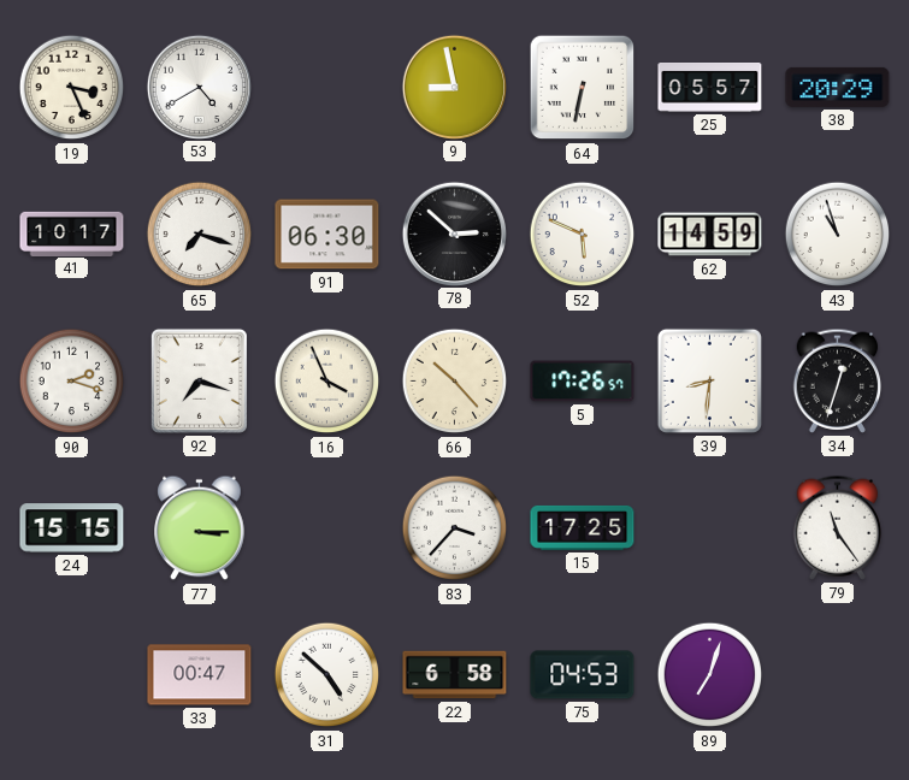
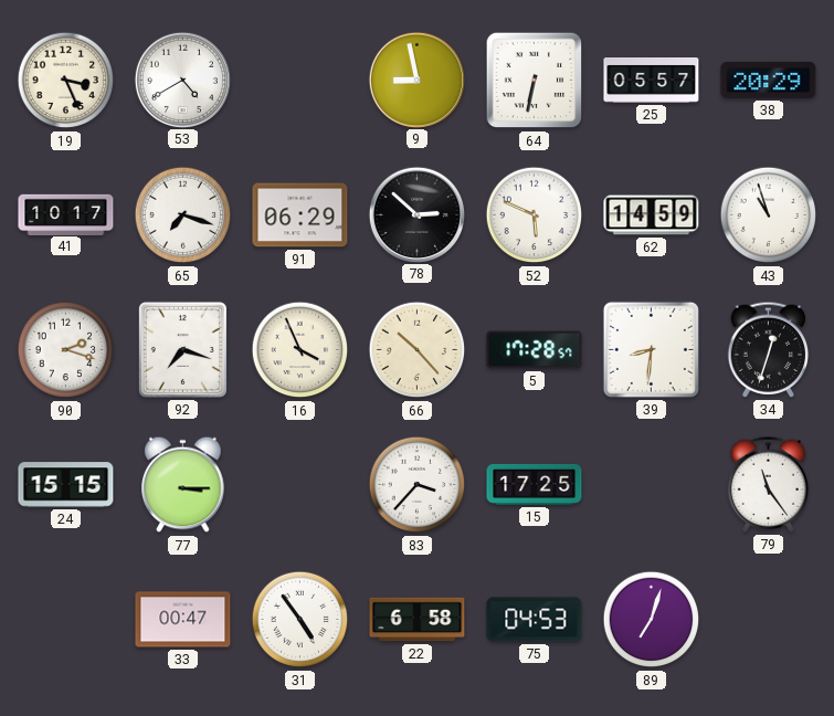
91: 06:30 -> 06:29
5: 17:26 -> 17:28
31: 4:52 -> 4:54
